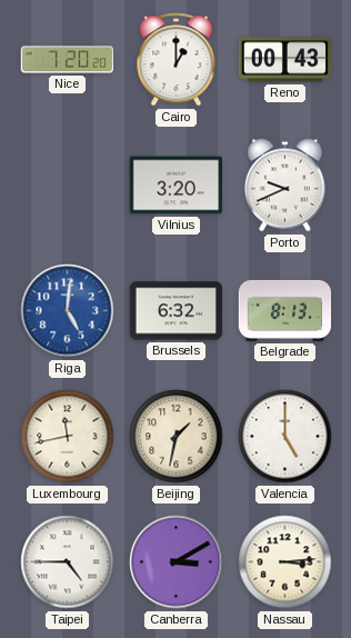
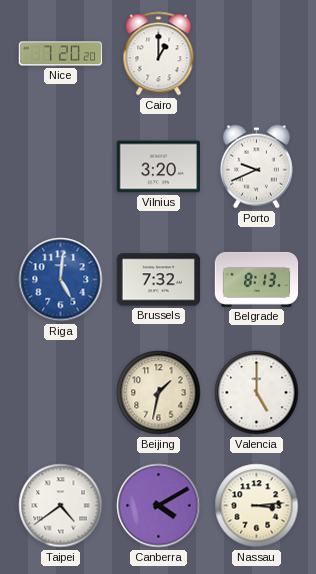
Reno: 00:43 -> none
Brussels: 6:32 -> 7:32
Luxembourg: 11:43 -> none
Taipei: 4:45 -> 4:39
Canberra: 3:10 -> 4:10
